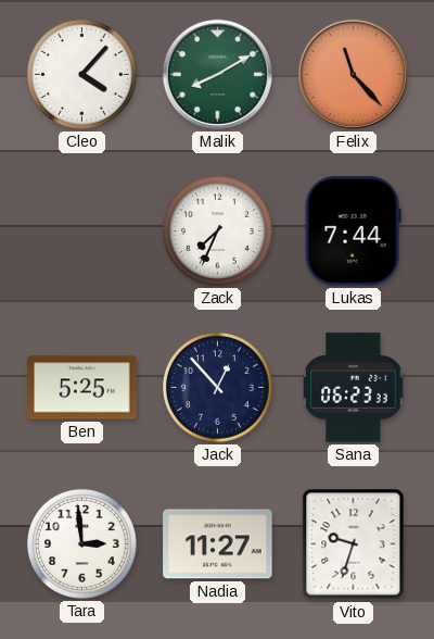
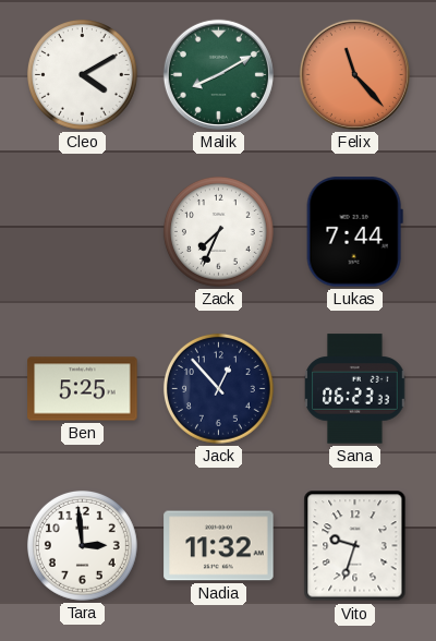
Cleo: 4:07 -> 4:10
Nadia: 11:27 -> 11:32
